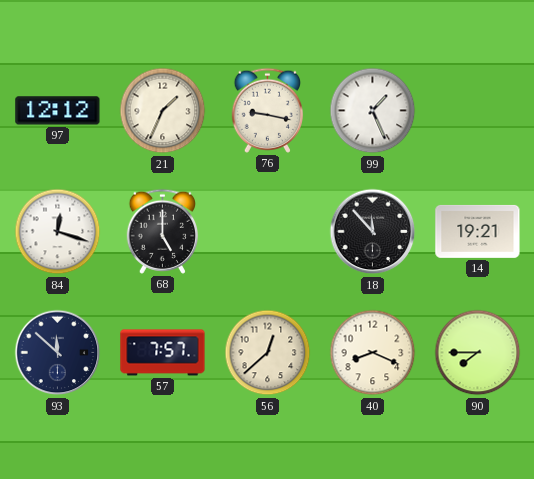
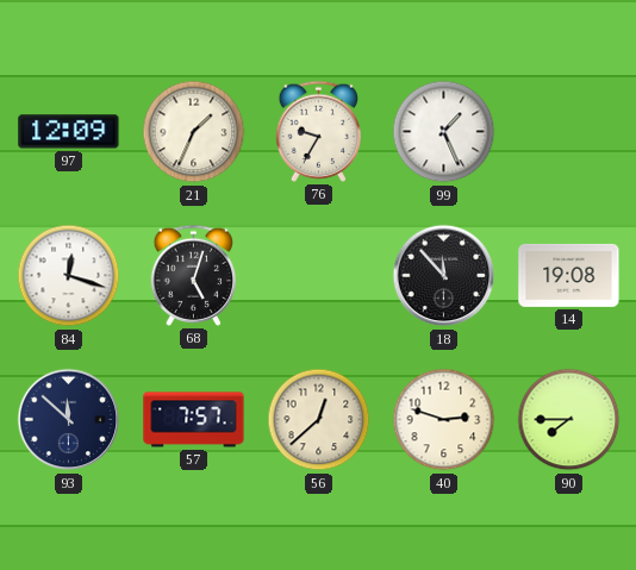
97: 12:12 -> 12:09
76: 9:17 -> 9:35
68: 5:00 -> 5:03
14: 19:21 -> 19:08
40: 8:19 -> 2:48
